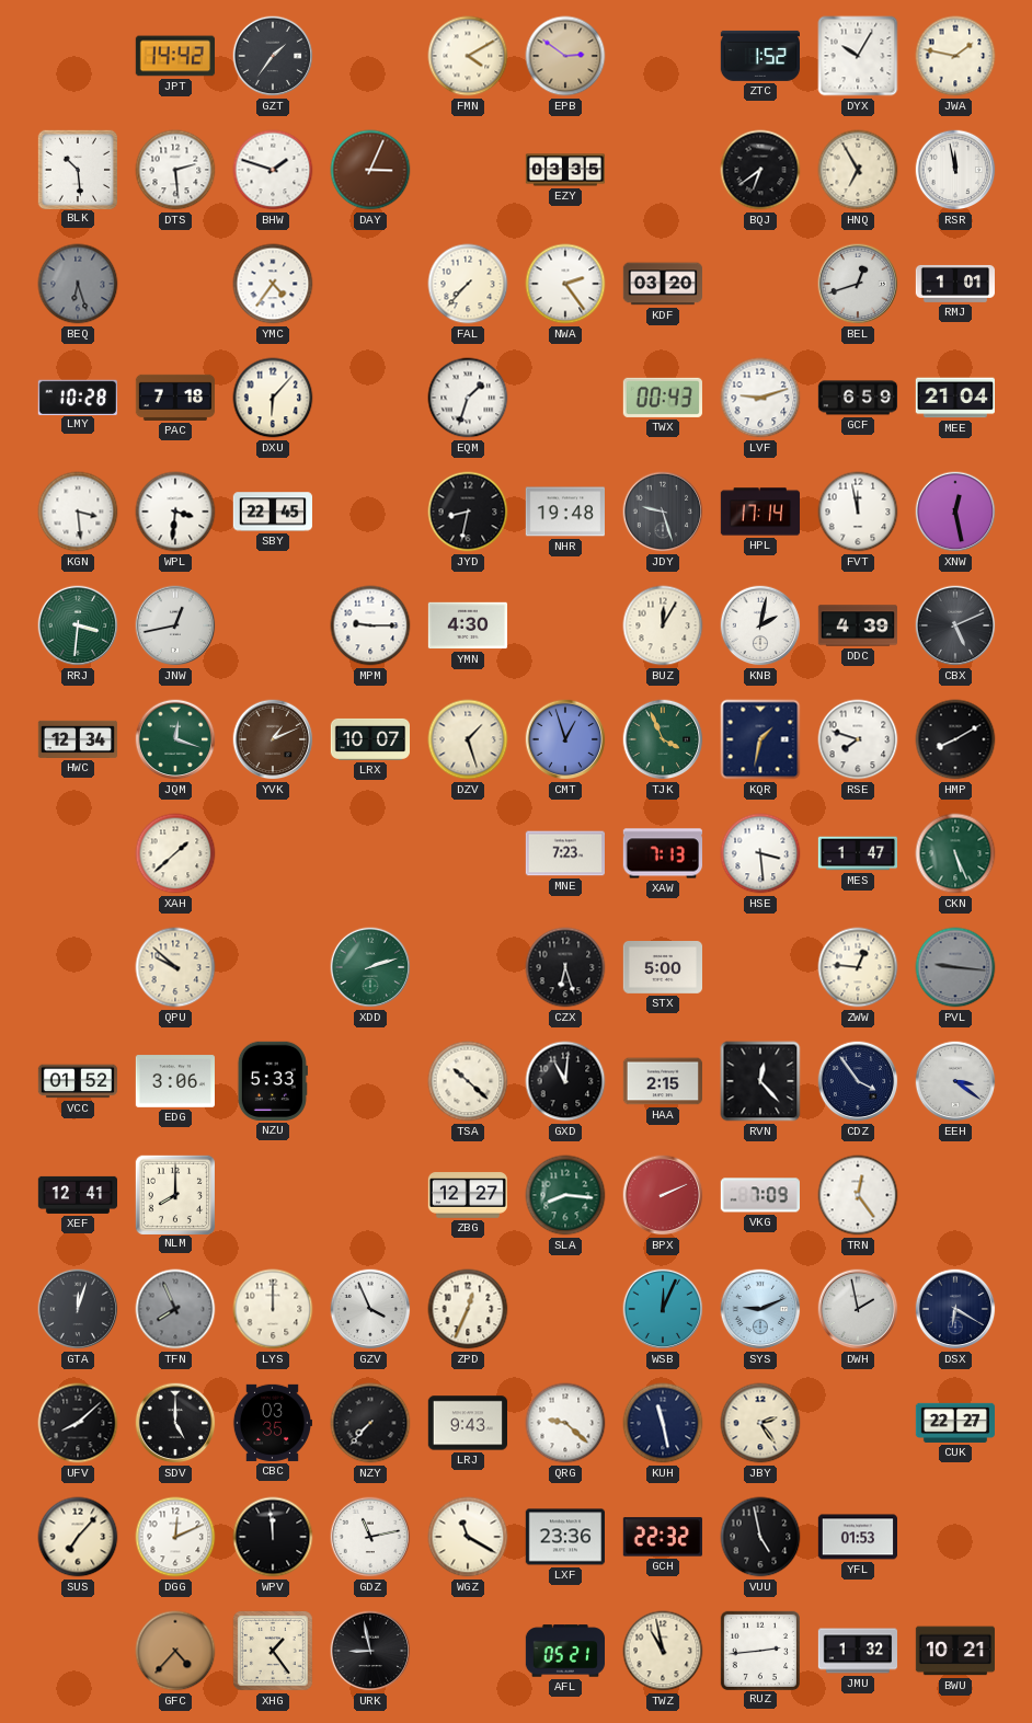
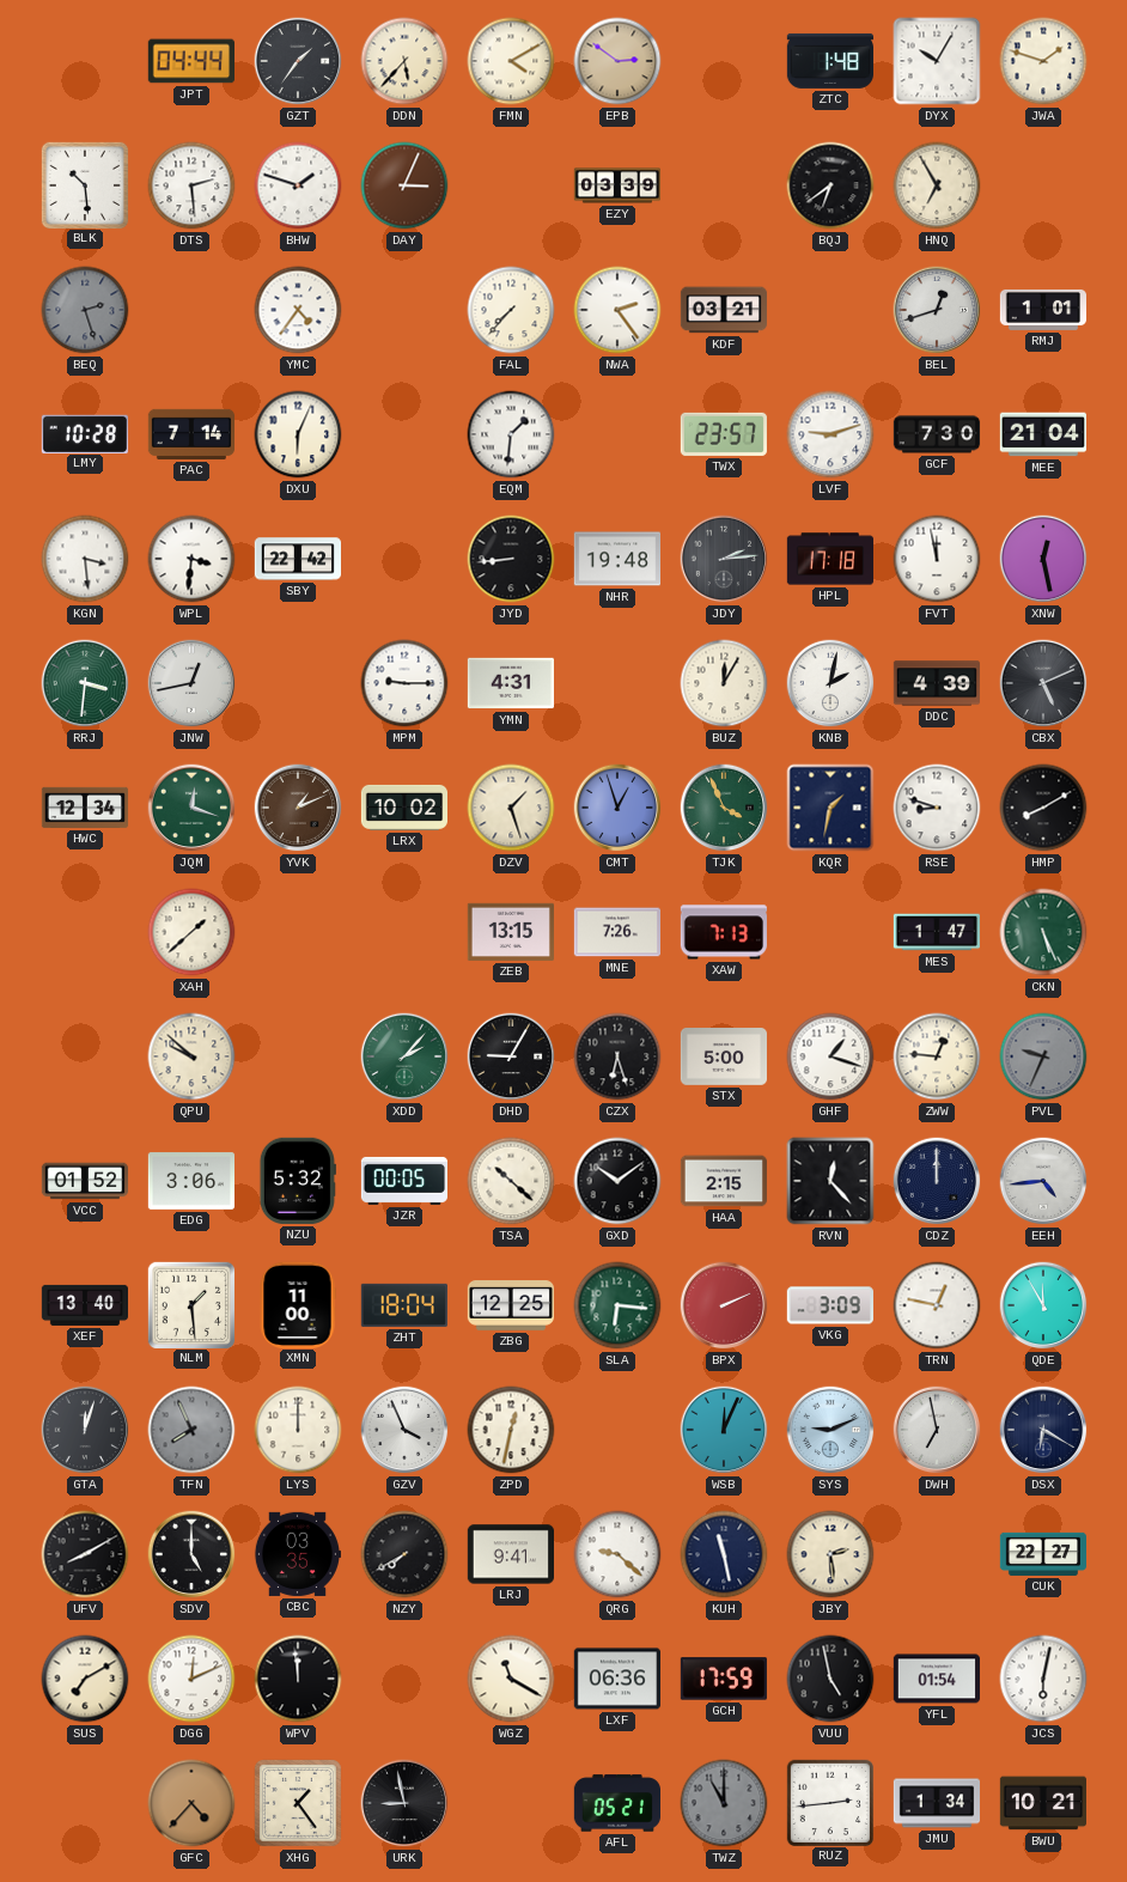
JPT: 14:42 -> 04:44
DDN: none -> 5:37
ZTC: 1:52 -> 1:48
JWA: 1:47 -> 1:48
EZY: 03:35 -> 03:39
RSR: 11:58 -> none
BEQ: 6:27 -> 2:27
KDF: 03:20 -> 03:21
PAC: 7:18 -> 7:14
DXU: 6:07 -> 6:04
EQM: 1:33 -> 1:31
TWX: 00:43 -> 23:57
GCF: 6:59 -> 7:30
SBY: 22:45 -> 22:42
JYD: 8:32 -> 8:44
JDY: 9:27 -> 2:14
HPL: 17:14 -> 17:18
YMN: 4:30 -> 4:31
LRX: 10:07 -> 10:02
RSE: 7:48 -> 8:48
ZEB: none -> 13:15
MNE: 7:23 -> 7:26
HSE: 3:29 -> none
XDD: 2:12 -> 2:07
DHD: none -> 9:05
GHF: none -> 1:18
PVL: 9:16 -> 9:34
NZU: 5:33 -> 5:32
JZR: none -> 00:05
GXD: 11:01 -> 10:09
CDZ: 3:54 -> 12:00
EEH: 3:21 -> 4:44
XEF: 12:41 -> 13:40
NLM: 8:00 -> 1:29
XMN: none -> 11:00
ZHT: none -> 18:04
ZBG: 12:27 -> 12:25
SLA: 8:16 -> 6:16
VKG: 7:09 -> 3:09
TRN: 12:24 -> 12:47
QDE: none -> 11:55
ZPD: 12:34 -> 12:32
DWH: 1:58 -> 6:58
UFV: 8:08 -> 8:10
NZY: 7:37 -> 7:40
LRJ: 9:43 -> 9:41
JBY: 2:24 -> 2:29
SUS: 7:07 -> 7:10
GDZ: 11:13 -> none
LXF: 23:36 -> 06:36
GCH: 22:32 -> 17:59
YFL: 01:53 -> 01:54
JCS: none -> 6:02
TWZ: 10:58 -> 11:00
TWZ dial: cream -> grey
JMU: 1:32 -> 1:34
